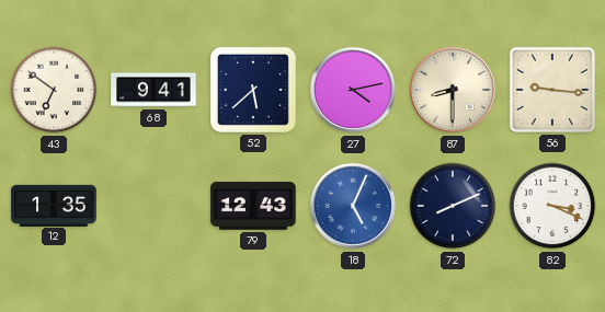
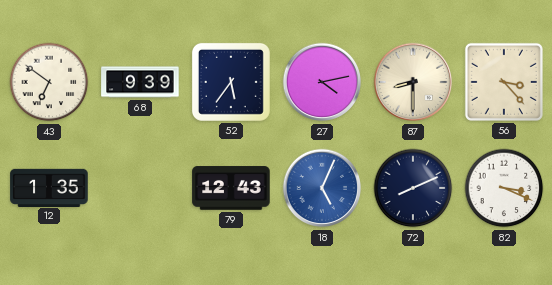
68: 9:41 -> 9:39
52: 5:38 -> 5:36
56: 9:16 -> 3:23
